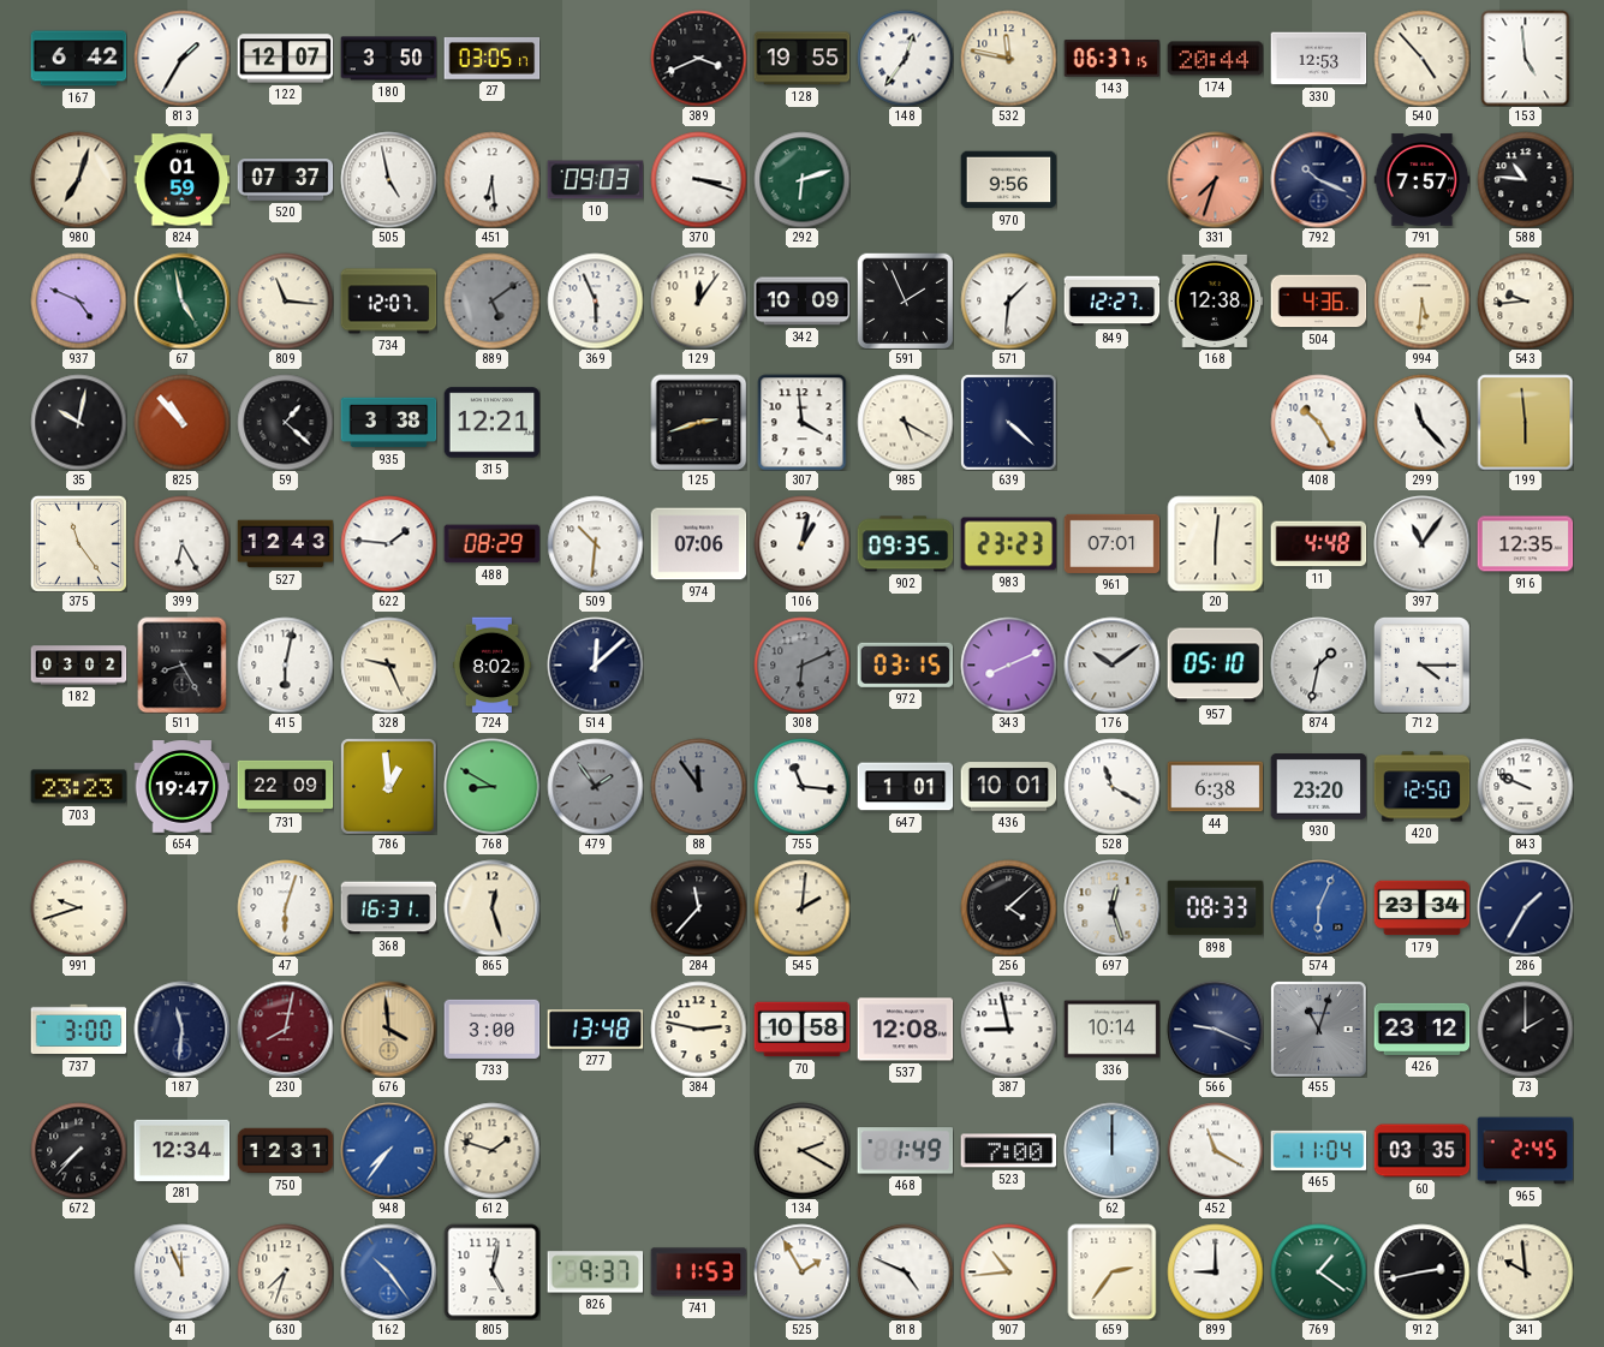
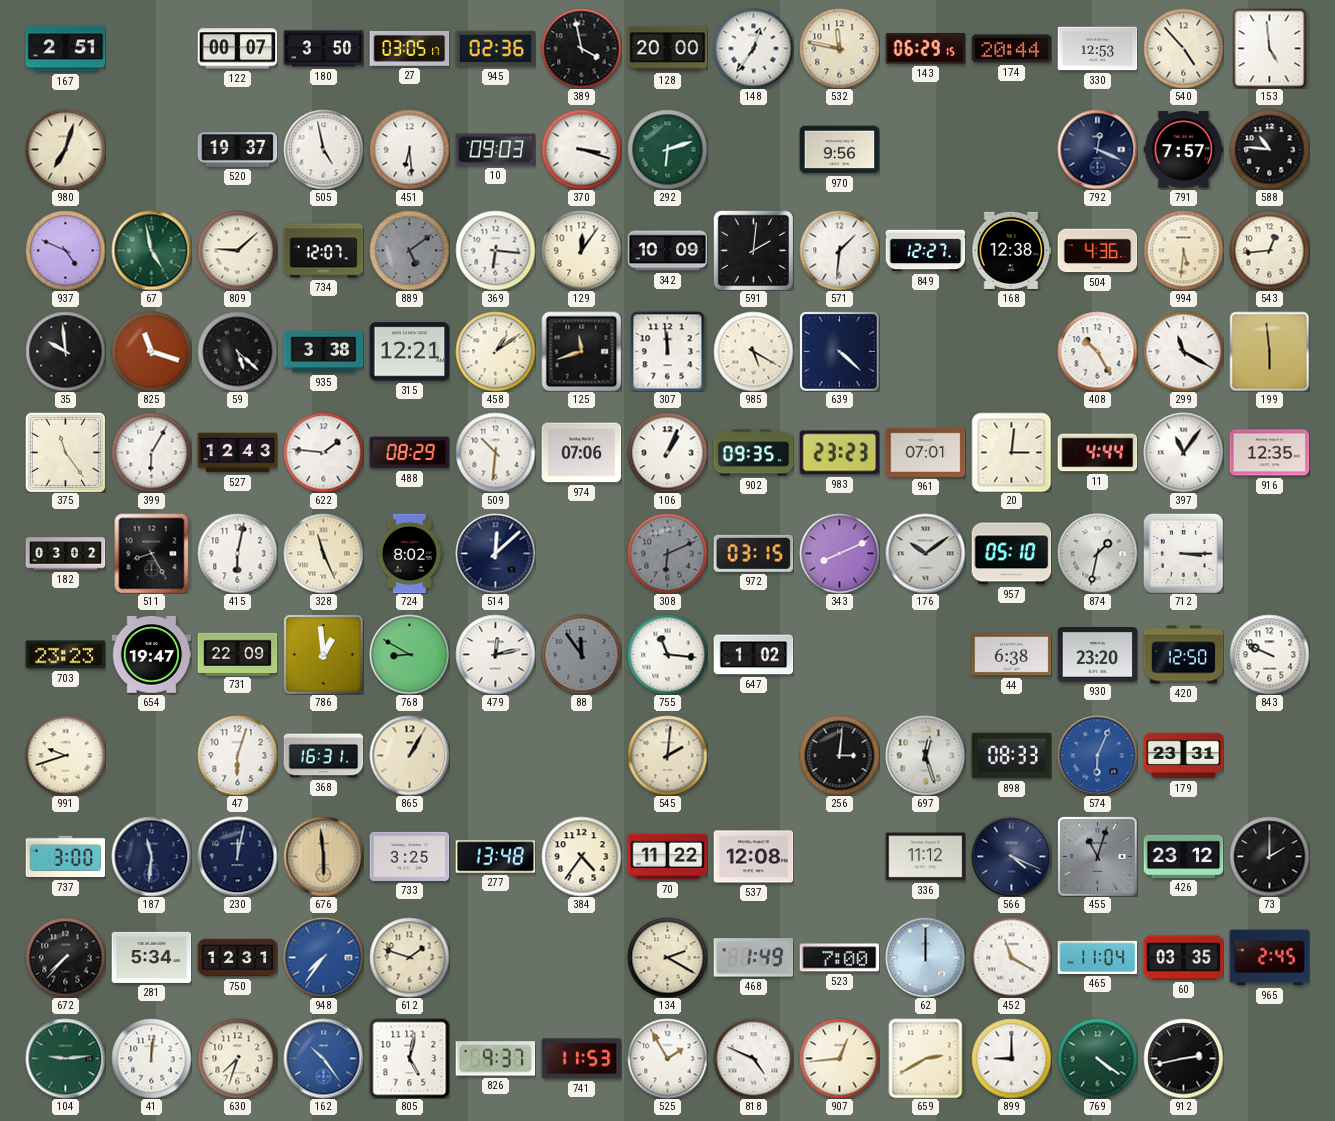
167: 6:42 -> 2:51
813: 1:35 -> none
122: 12:07 -> 00:07
945: none -> 02:36
389: 3:41 -> 3:58
128: 19:55 -> 20:00
143: 06:37 -> 06:29
824: 01:59 -> none
520: 07:37 -> 19:37
331: 7:33 -> none
792: 10:19 -> 12:19
809: 11:16 -> 9:08
369: 5:56 -> 6:16
591: 1:56 -> 2:01
543: 9:44 -> 12:44
35: 10:02 -> 9:59
825: 10:53 -> 11:18
59: 1:22 -> 5:22
458: none -> 1:09
125: 2:42 -> 11:42
307: 3:59 -> 11:59
299: 11:23 -> 11:20
399: 6:25 -> 6:05
106: 1:02 -> 1:04
20: 6:01 -> 3:01
11: 4:48 -> 4:44
328: 9:26 -> 11:26
712: 4:15 -> 3:15
479: 1:54 -> 12:13
479 dial: grey -> white
647: 1:01 -> 1:02
436: 10:01 -> none
528: 11:20 -> none
865: 12:27 -> 1:05
284: 11:37 -> none
256: 4:08 -> 3:01
179: 23:34 -> 23:31
286: 1:35 -> none
230: 8:02 -> 12:02
230 dial: burgundy -> navy
676: 3:59 -> 5:59
733: 3:00 -> 3:25
384: 2:47 -> 4:36
70: 10:58 -> 11:22
387: 8:58 -> none
336: 10:14 -> 11:12
566: 9:19 -> 4:19
281: 12:34 -> 5:34
104: none -> 9:14
41: 11:56 -> 12:01
907: 10:44 -> 12:44
659: 2:36 -> 2:40
769: 1:21 -> 4:21
341: 9:59 -> none
